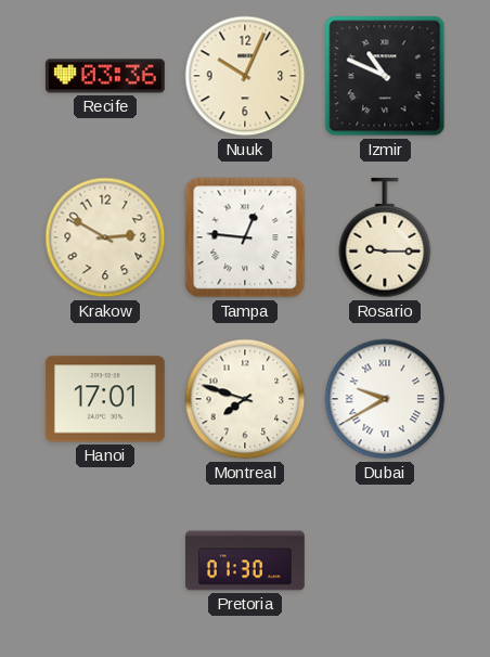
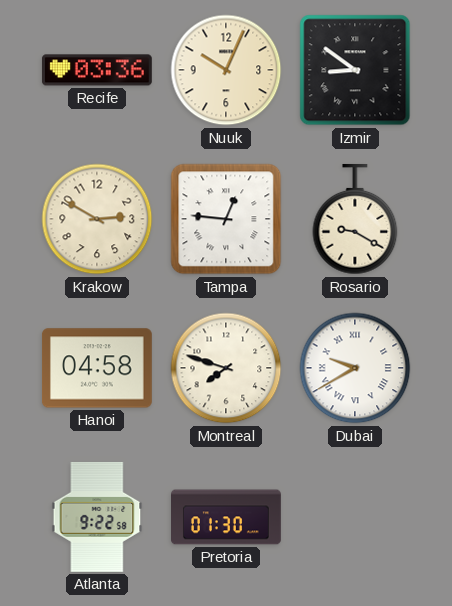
Izmir: 10:49 -> 8:51
Rosario: 9:15 -> 9:20
Hanoi: 17:01 -> 04:58
Atlanta: none -> 9:22
